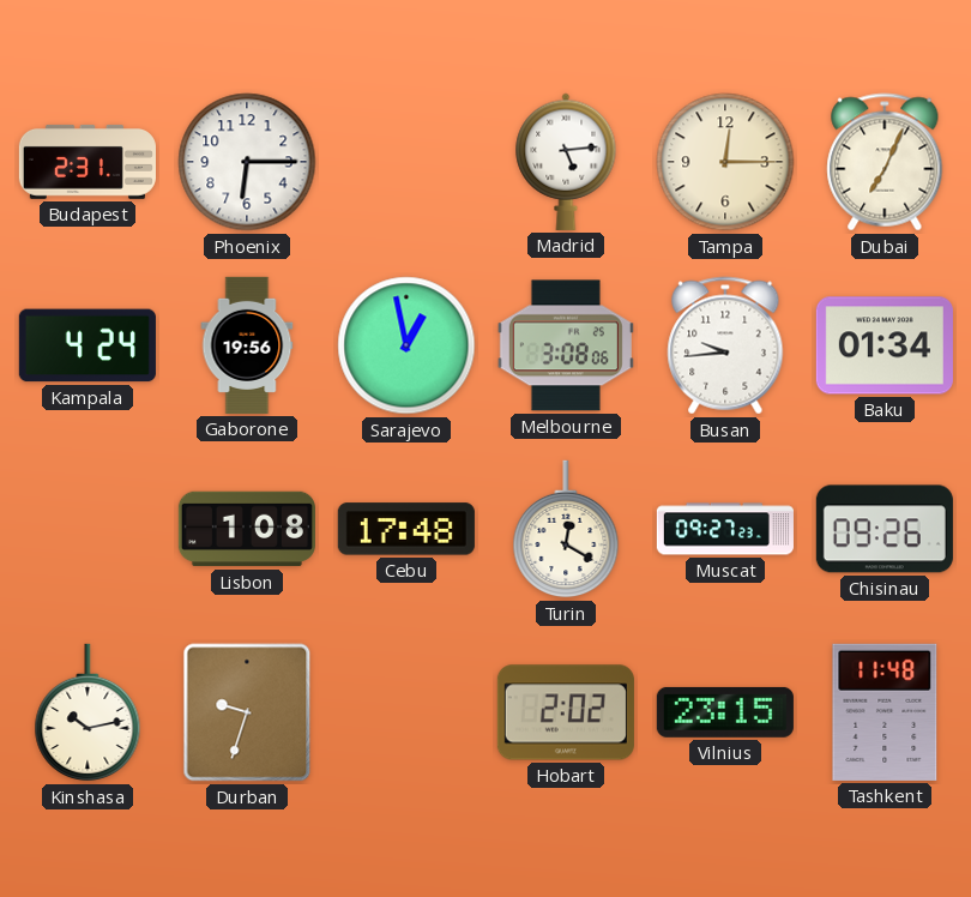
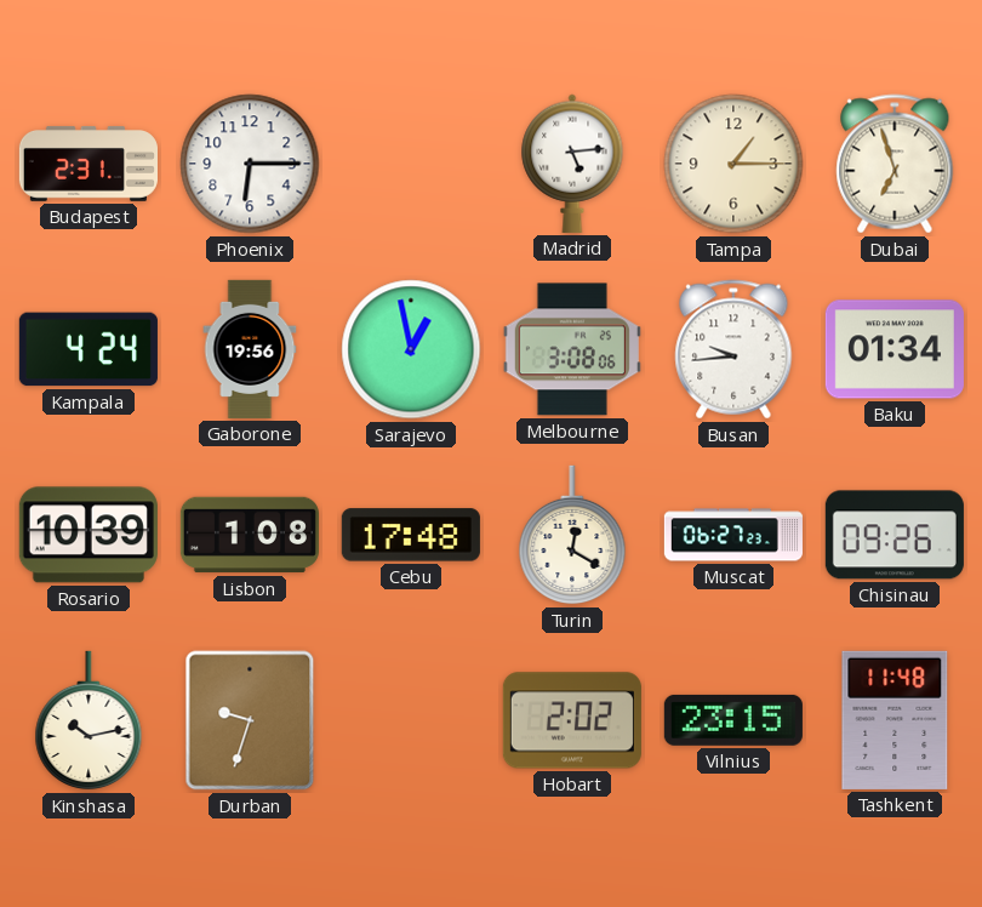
Tampa: 12:15 -> 1:15
Dubai: 7:04 -> 6:57
Rosario: none -> 10:39
Muscat: 09:27 -> 06:27
